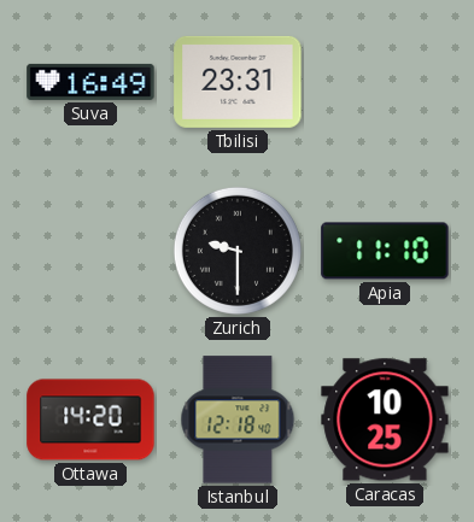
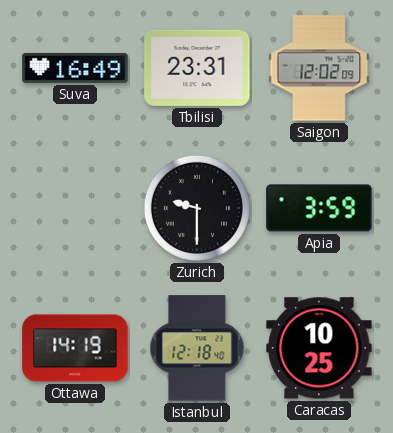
Saigon: none -> 12:02
Apia: 11:10 -> 3:59
Ottawa: 14:20 -> 14:19
